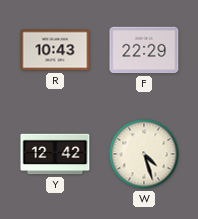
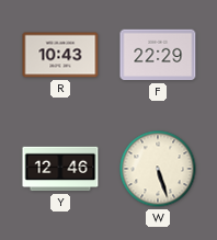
Y: 12:42 -> 12:46
W: 4:27 -> 5:27
